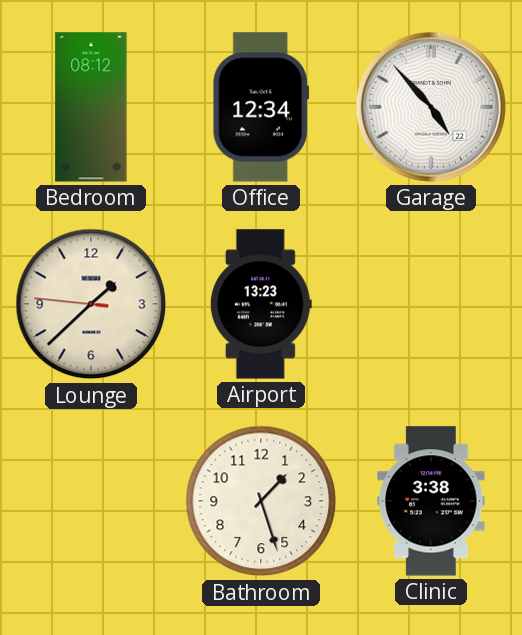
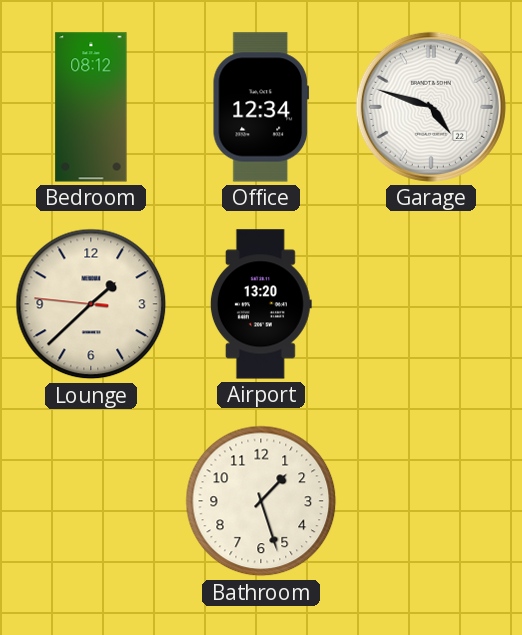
Garage: 4:53 -> 4:48
Airport: 13:23 -> 13:20
Clinic: 3:38 -> none
